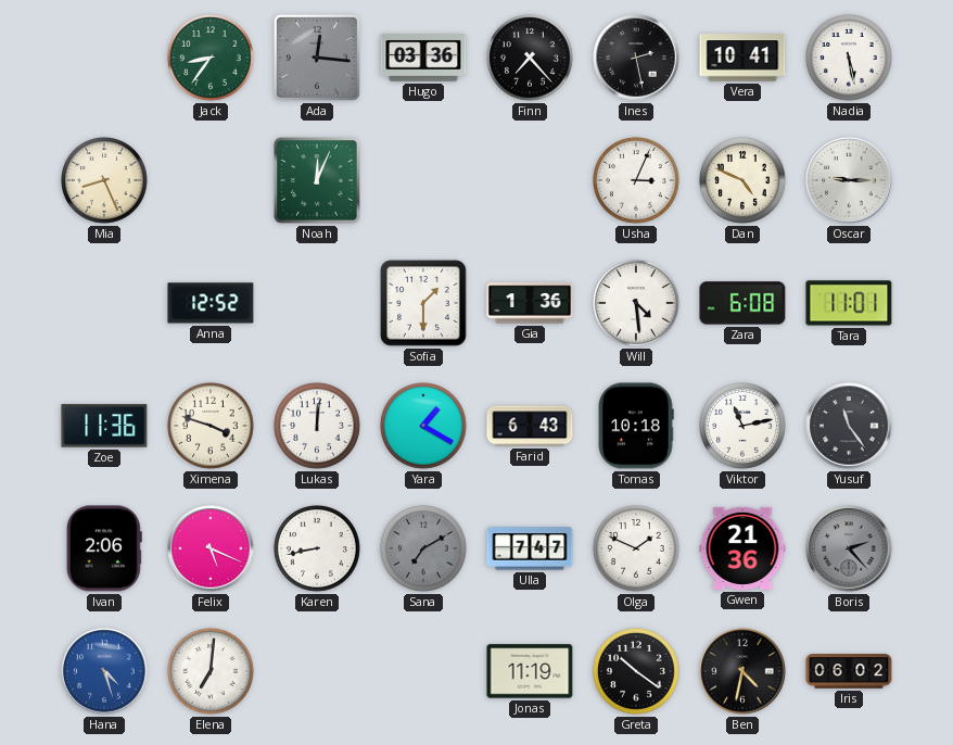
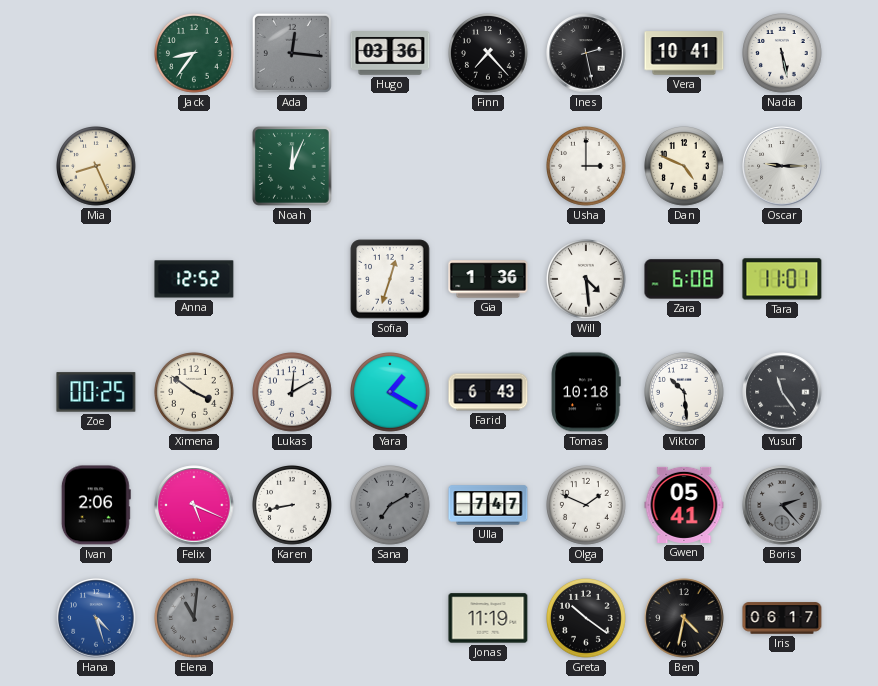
Usha: 3:04 -> 3:00
Sofia: 1:30 -> 12:33
Zoe: 11:36 -> 00:25
Ximena: 3:48 -> 3:51
Lukas: 12:01 -> 12:10
Viktor: 11:13 -> 10:29
Gwen: 21:36 -> 05:41
Elena: 7:01 -> 11:01
Elena dial: white -> grey
Iris: 06:02 -> 06:17
